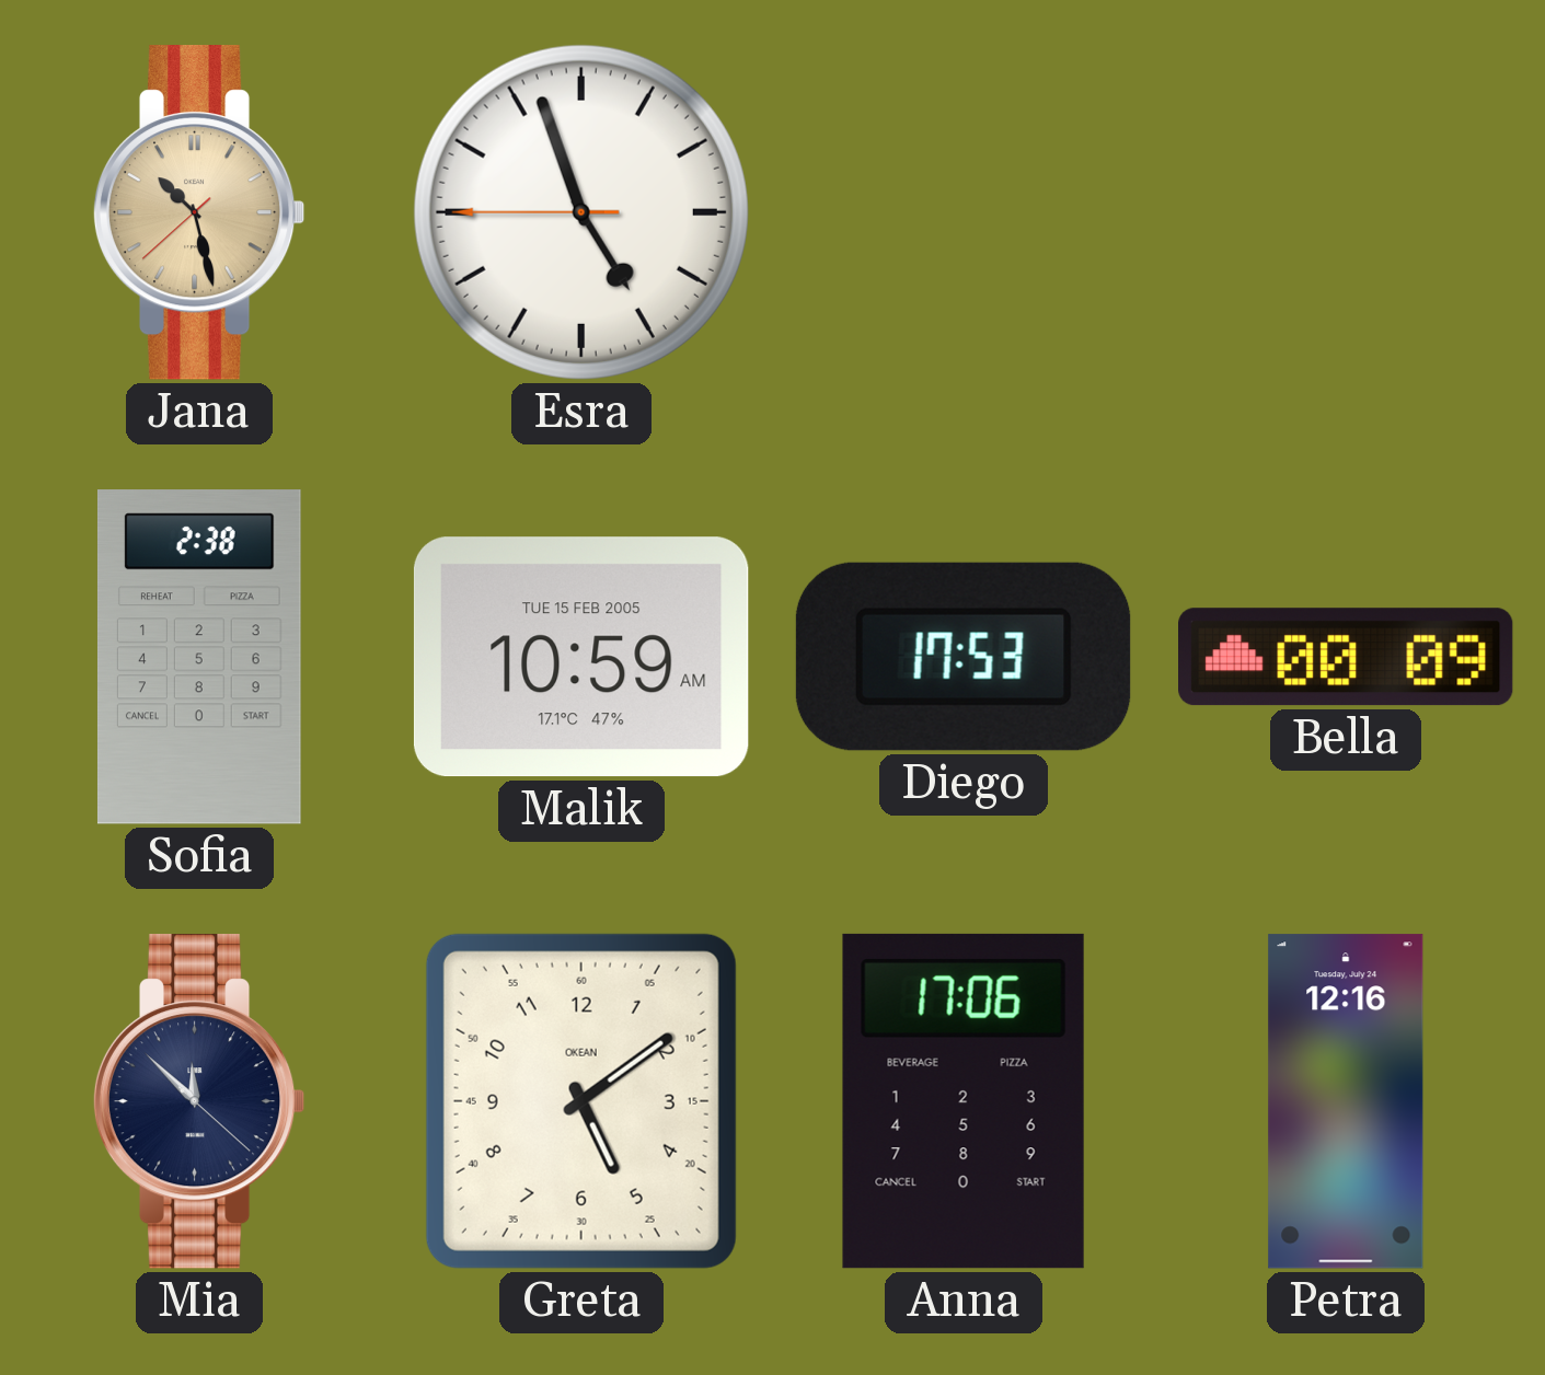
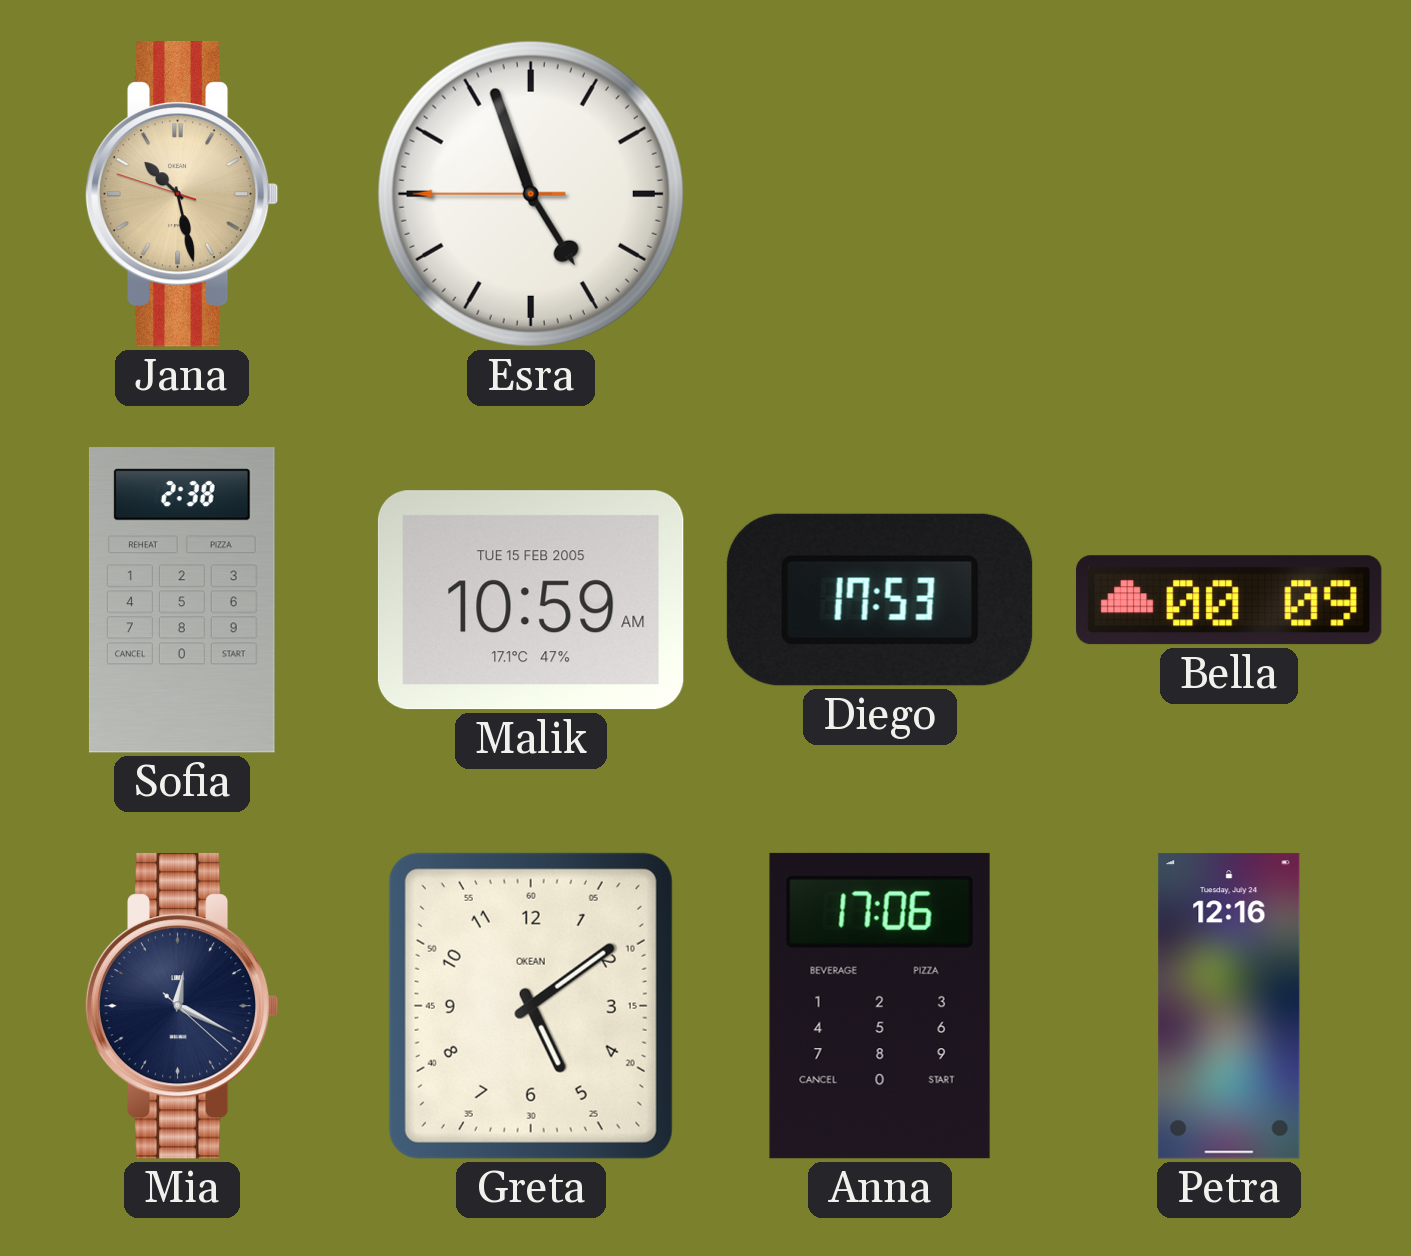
Jana: 10:27:38 -> 10:27:48
Mia: 11:52 -> 12:19
